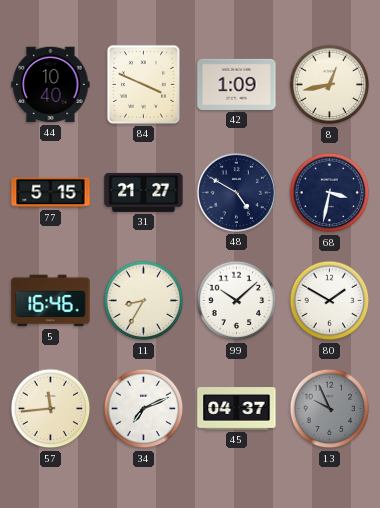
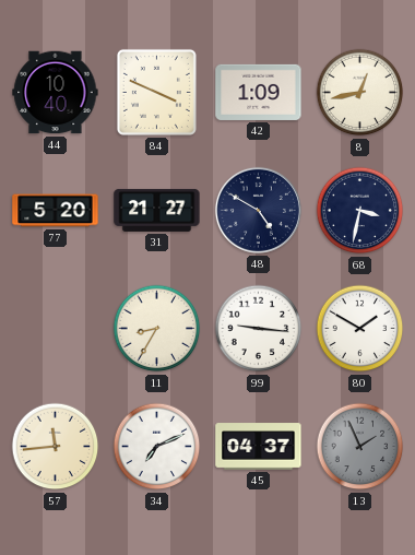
77: 5:15 -> 5:20
5: 16:46 -> none
99: 10:08 -> 9:16
13: 9:56 -> 1:56
